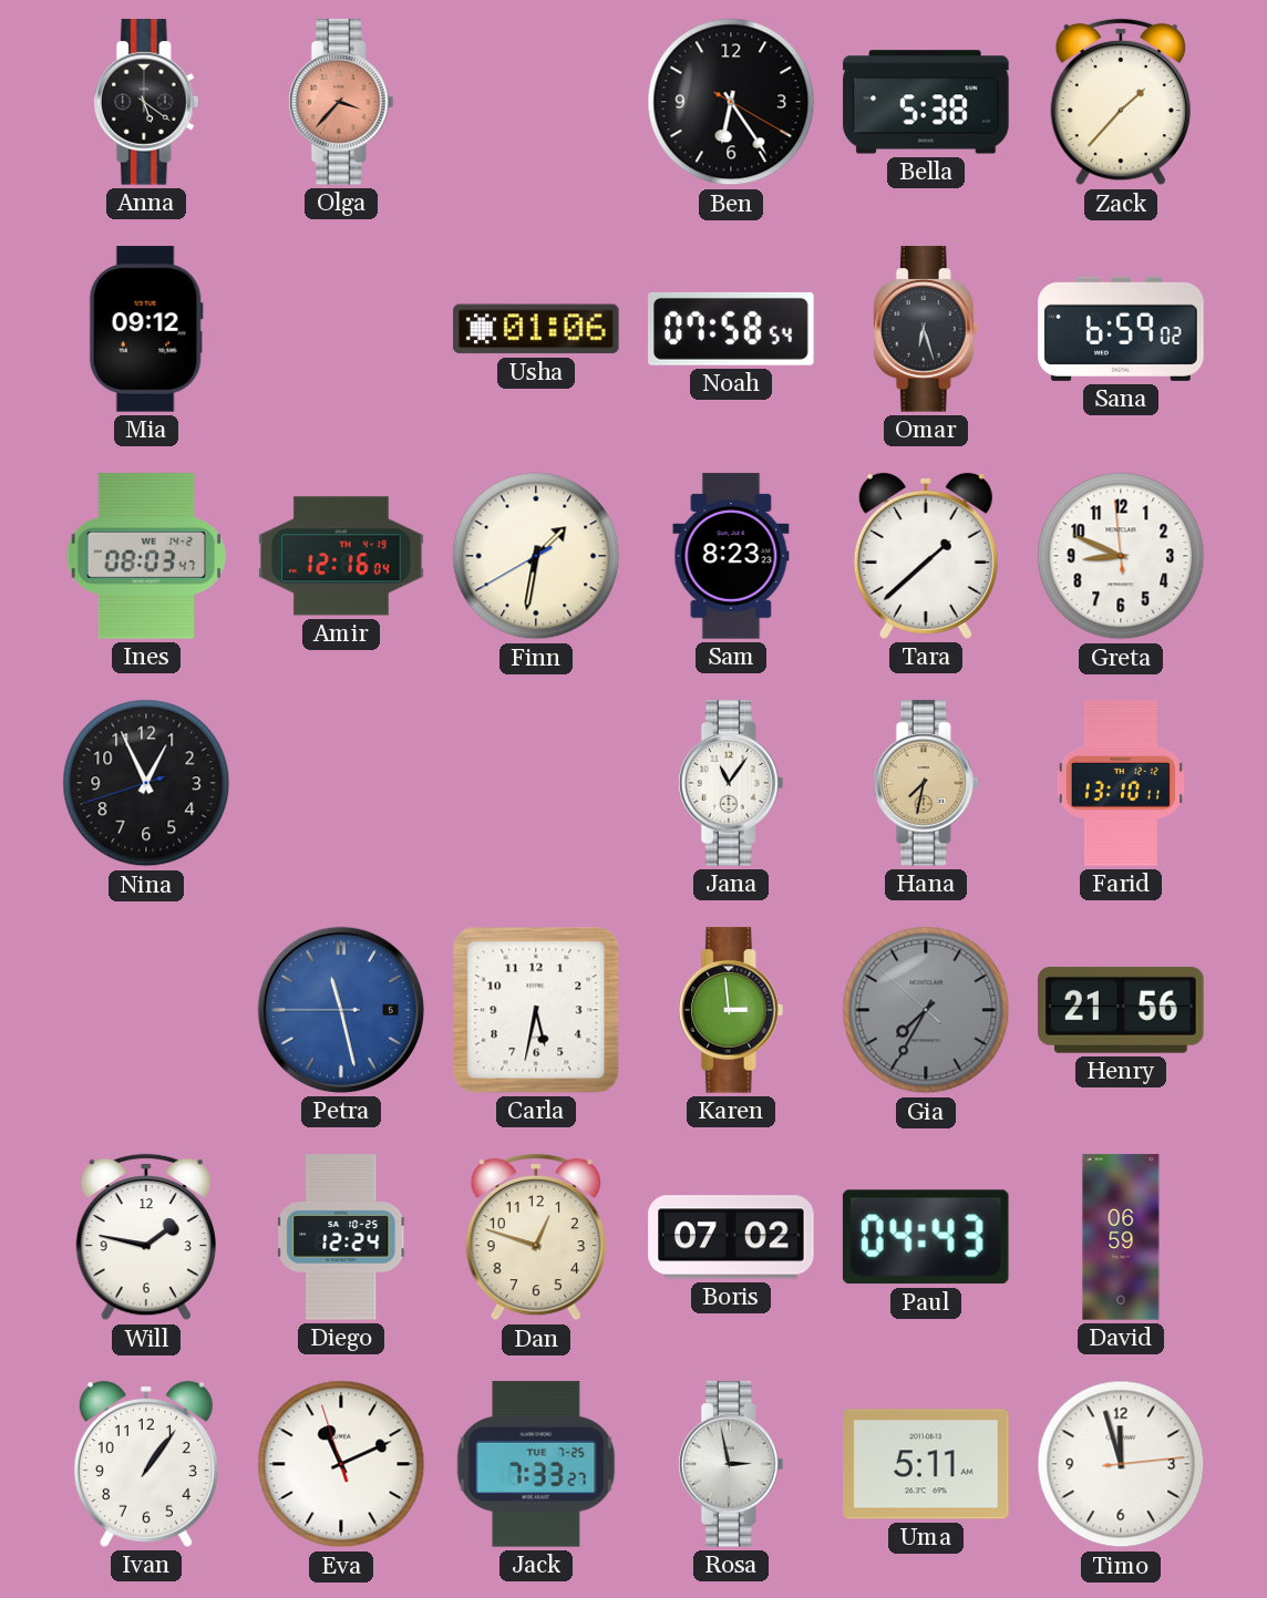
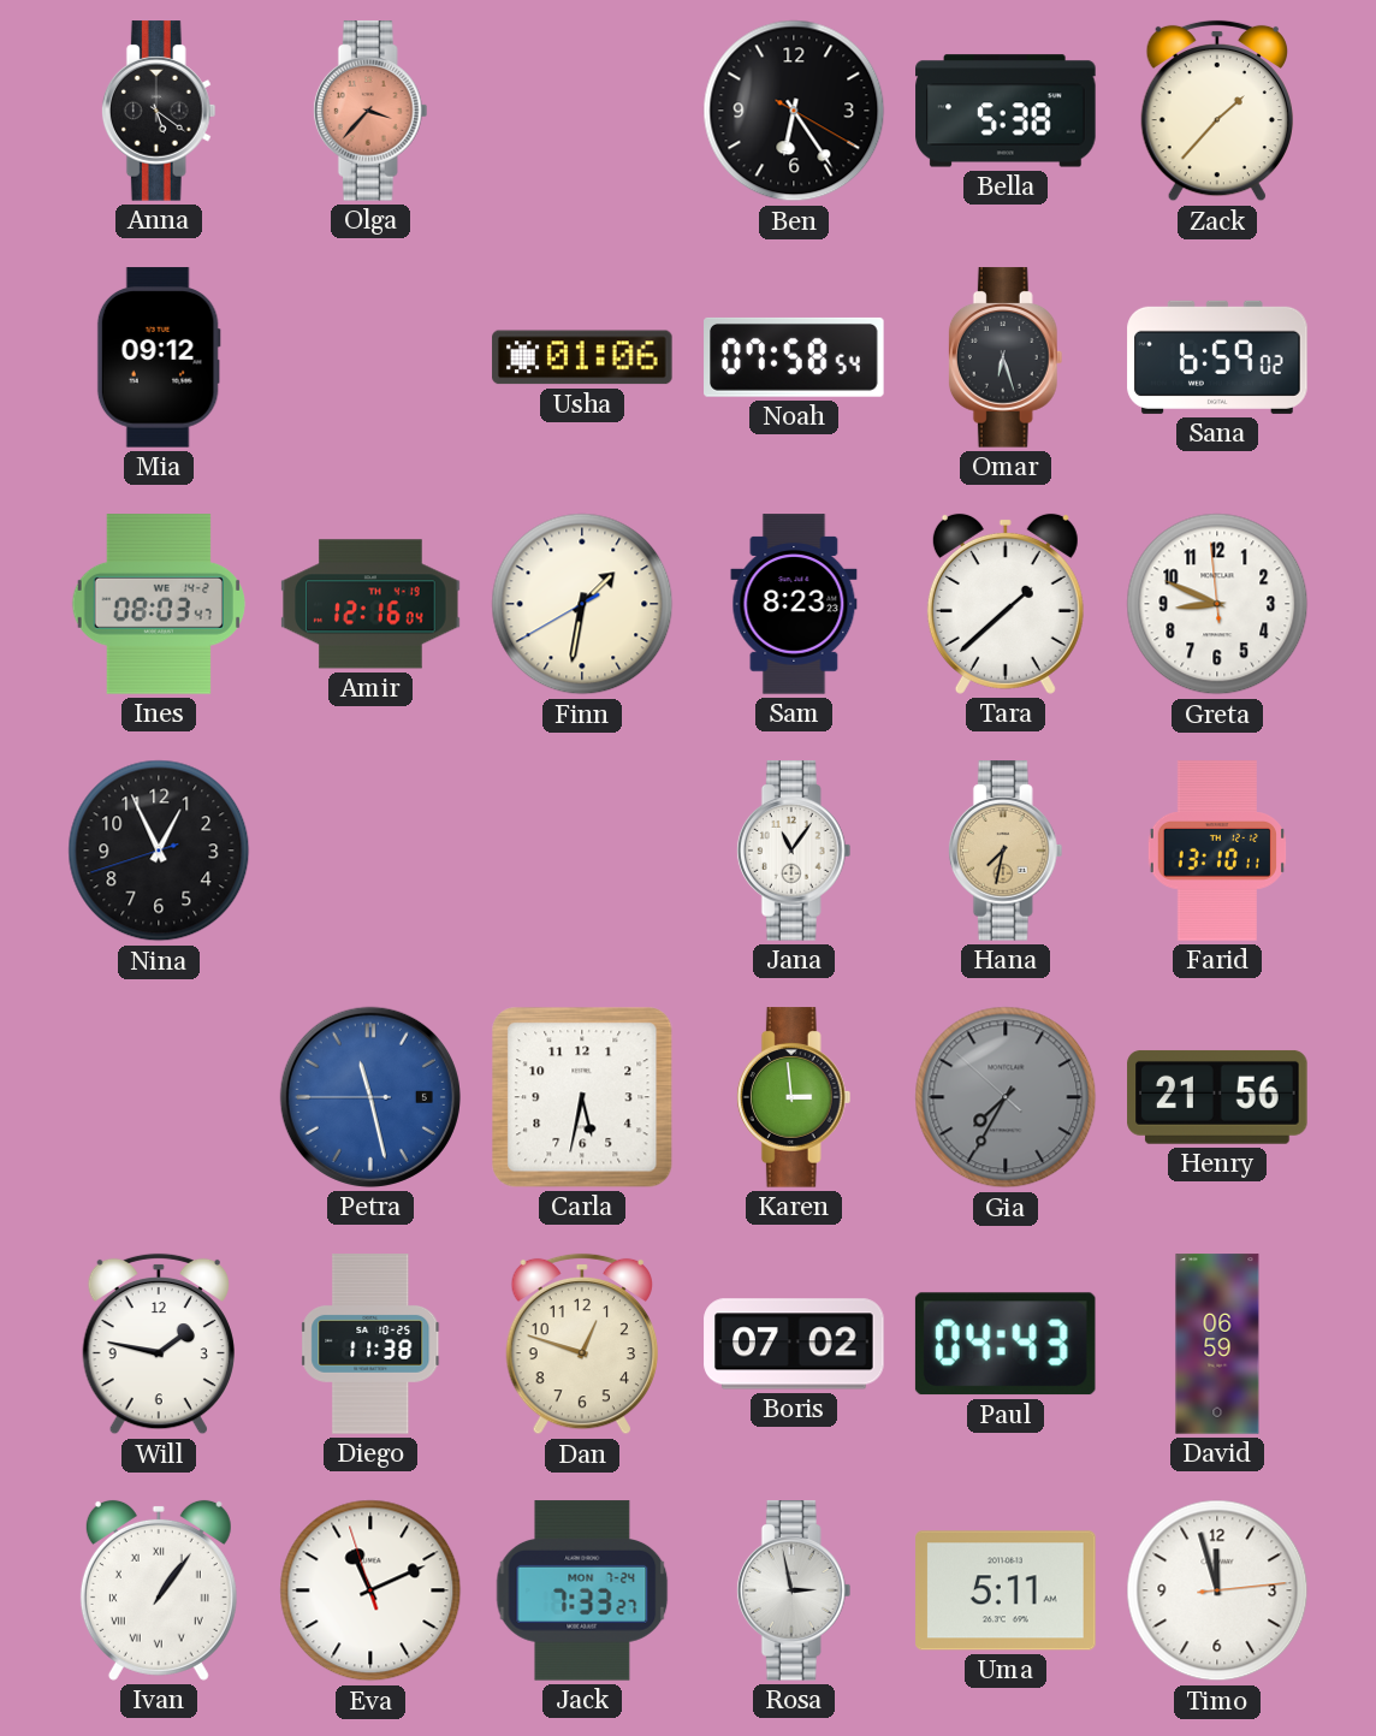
Diego: 12:24 -> 11:38
Ivan numerals: Arabic -> Roman
Jack date: TUE 7-25 -> MON 7-24
